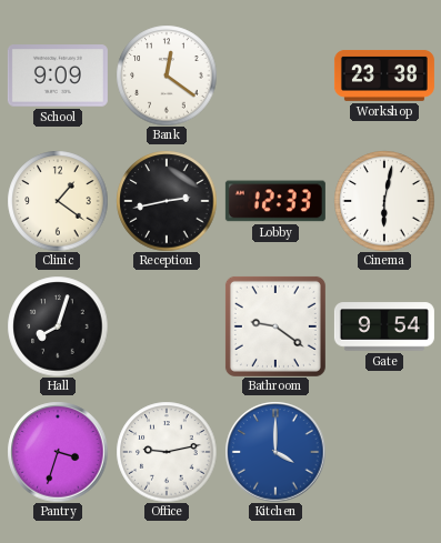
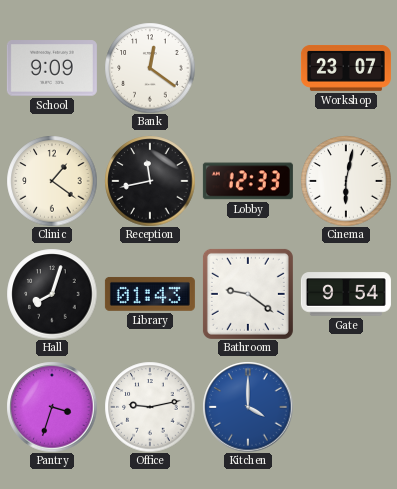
Workshop: 23:38 -> 23:07
Reception: 2:43 -> 11:43
Library: none -> 01:43
